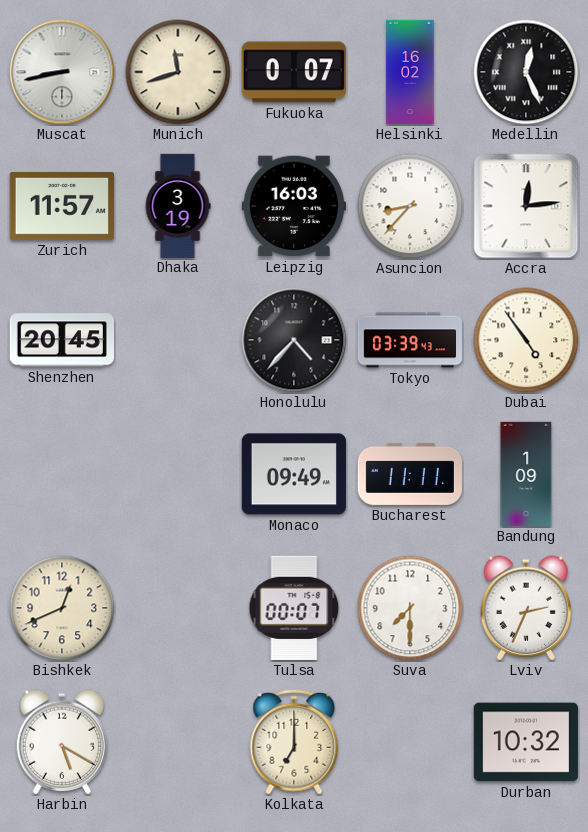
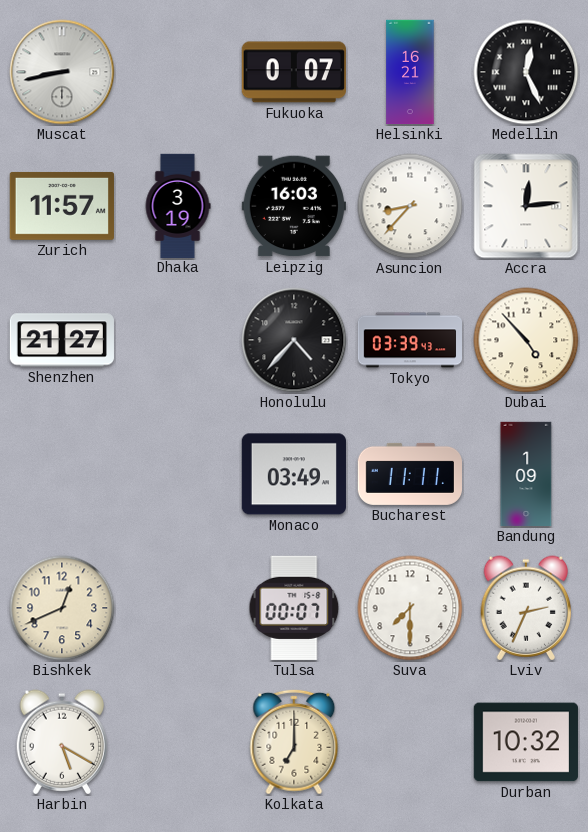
Munich: 11:42 -> none
Helsinki: 16:02 -> 16:21
Shenzhen: 20:45 -> 21:27
Dubai: 4:54 -> 4:53
Monaco: 09:49 -> 03:49
